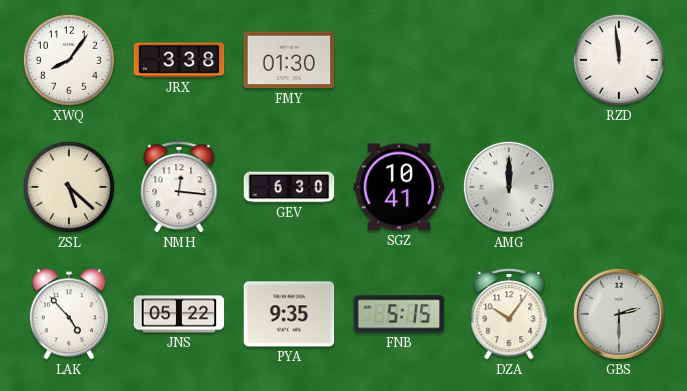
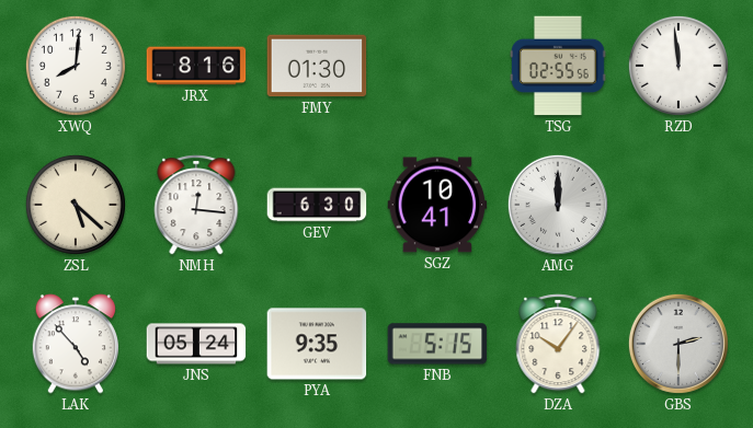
XWQ: 8:06 -> 8:01
JRX: 3:38 -> 8:16
TSG: none -> 02:55
JNS: 05:22 -> 05:24
